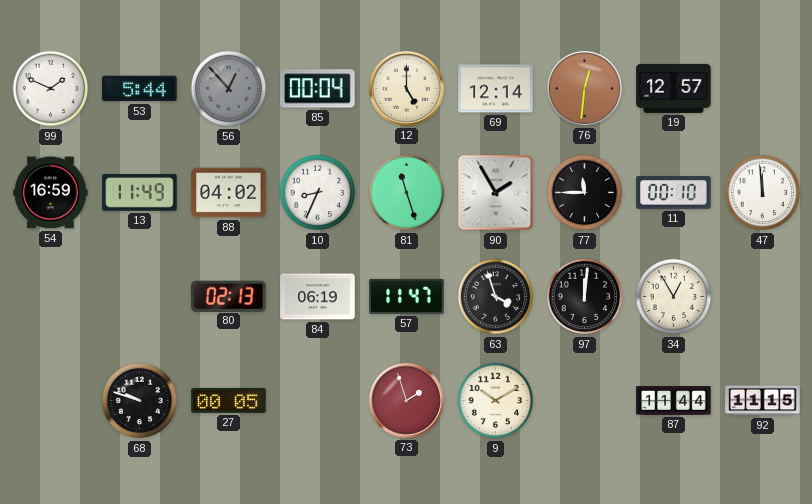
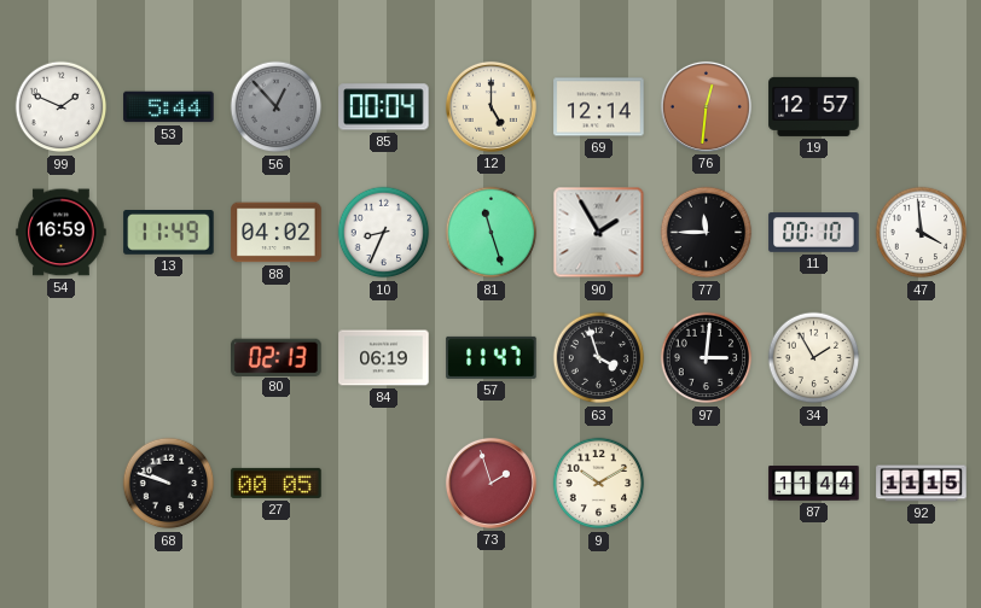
47: 11:59 -> 3:59
97: 12:01 -> 3:01
34: 12:55 -> 1:55
